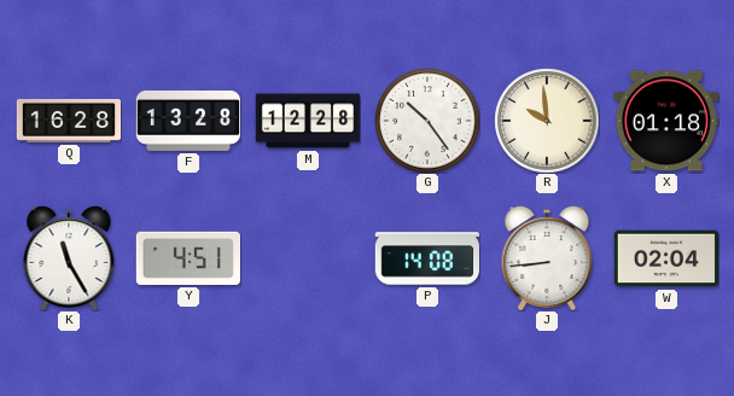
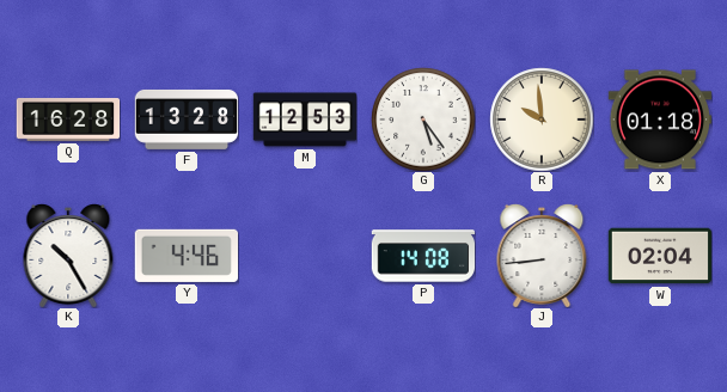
M: 12:28 -> 12:53
G: 10:24 -> 5:24
K: 11:25 -> 10:25
Y: 4:51 -> 4:46
